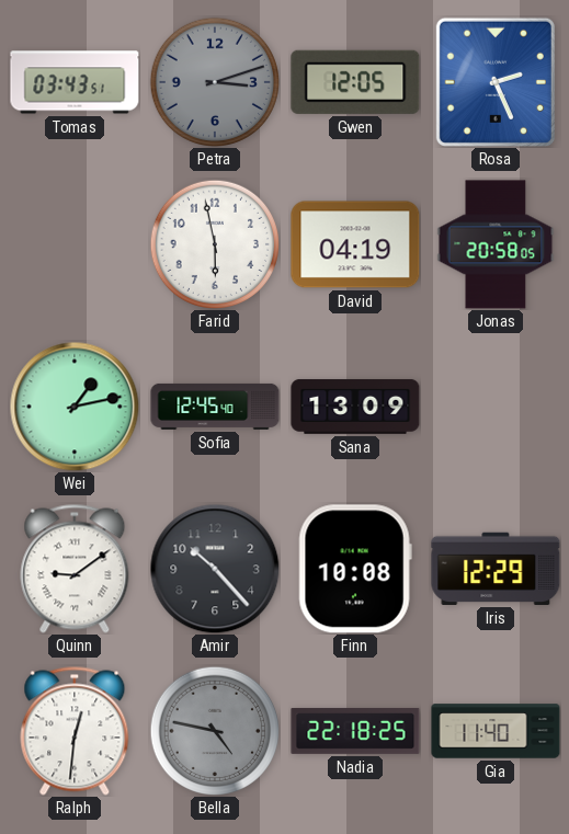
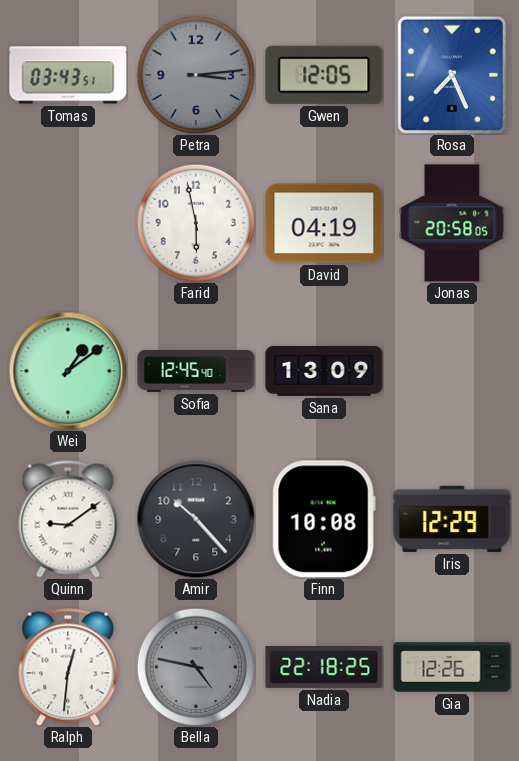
Petra: 3:12 -> 3:14
Rosa: 2:26 -> 7:26
Wei: 1:13 -> 1:09
Gia: 11:40 -> 12:26
